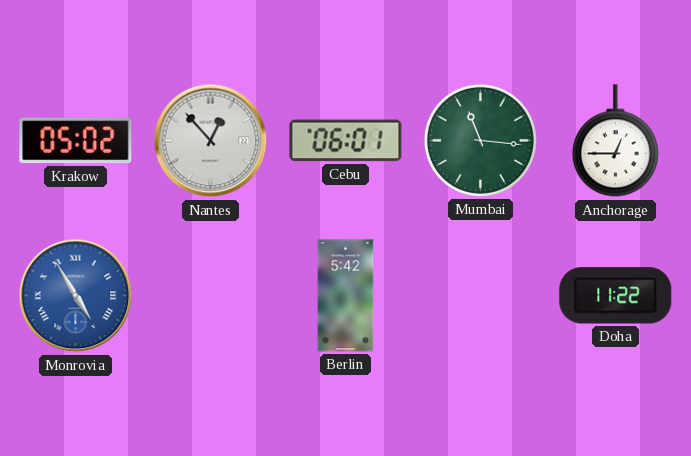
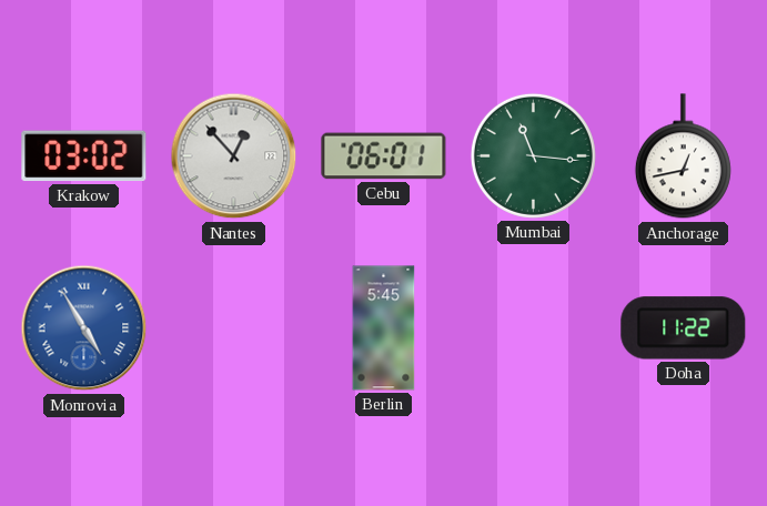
Krakow: 05:02 -> 03:02
Anchorage: 12:45 -> 12:43
Berlin: 5:42 -> 5:45
